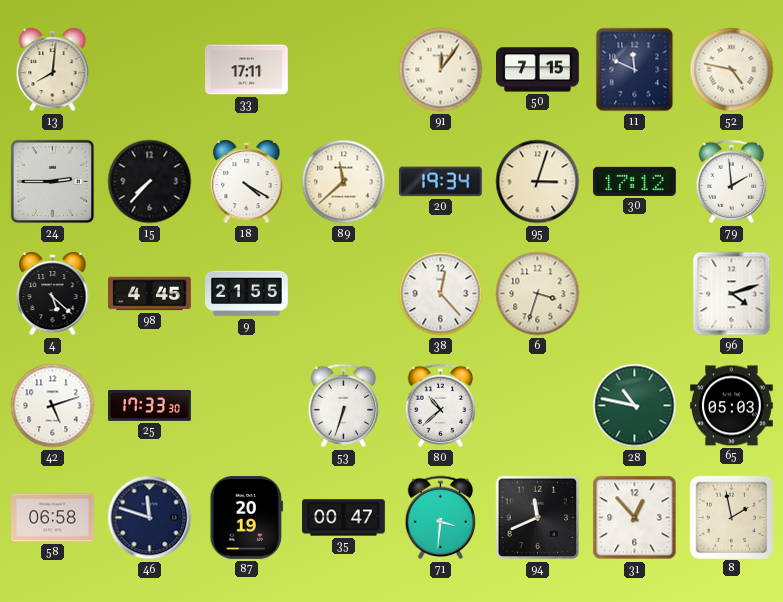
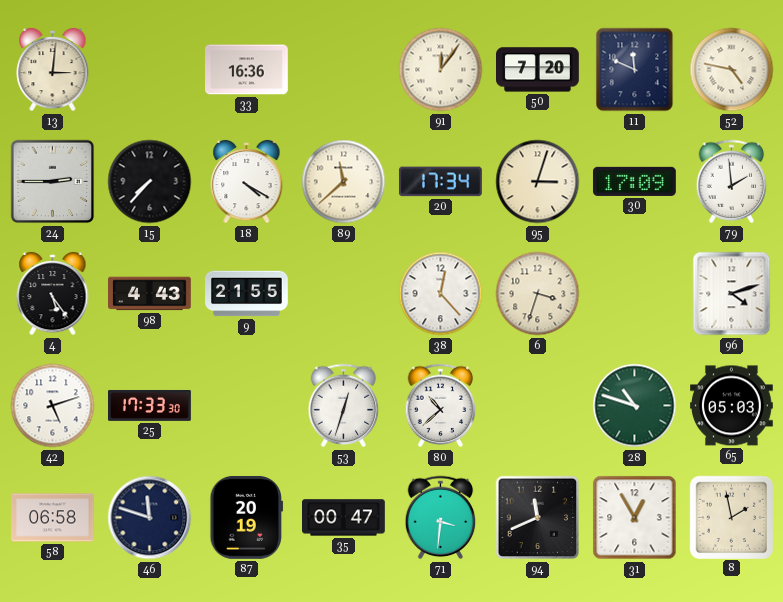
13: 8:01 -> 3:01
33: 17:11 -> 16:36
50: 7:15 -> 7:20
20: 19:34 -> 17:34
30: 17:12 -> 17:09
4: 5:22 -> 5:24
98: 4:45 -> 4:43
53: 6:33 -> 12:33
28: 10:47 -> 10:48
31: 12:53 -> 12:55
